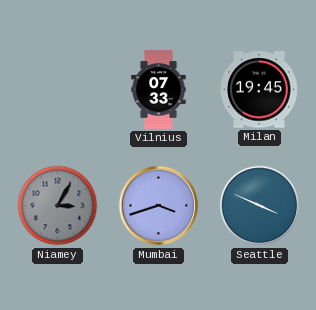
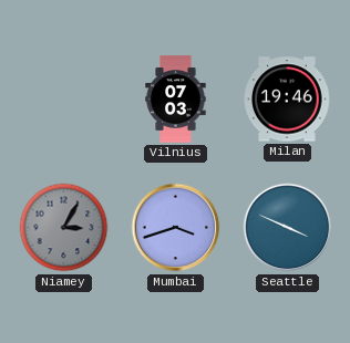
Vilnius: 07:33 -> 07:03
Milan: 19:45 -> 19:46
